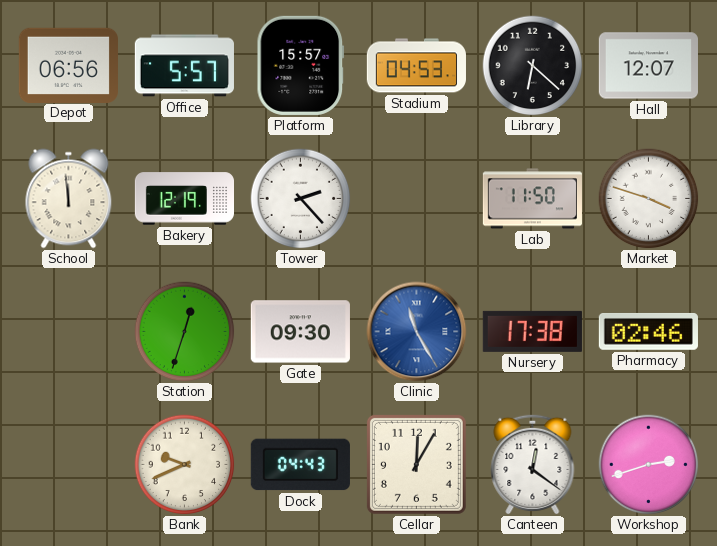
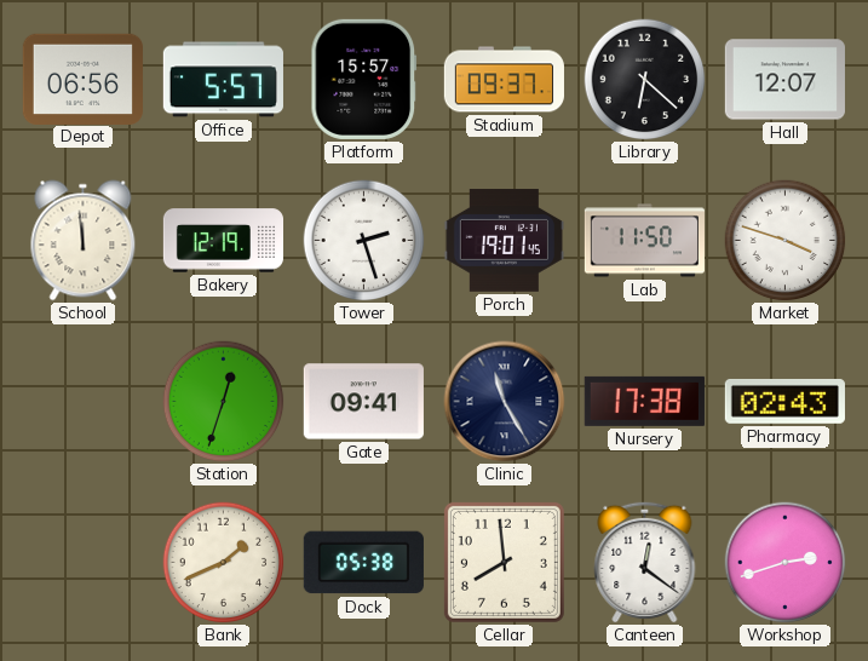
Stadium: 04:53 -> 09:37
Tower: 2:23 -> 2:27
Porch: none -> 19:01
Gate: 09:30 -> 09:41
Clinic dial: blue -> navy
Pharmacy: 02:46 -> 02:43
Bank: 9:41 -> 1:41
Dock: 04:43 -> 05:38
Cellar: 12:05 -> 7:59
